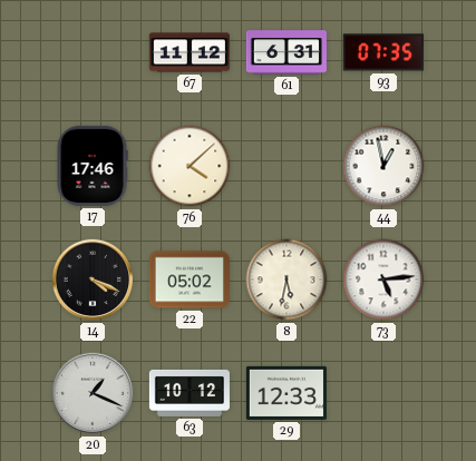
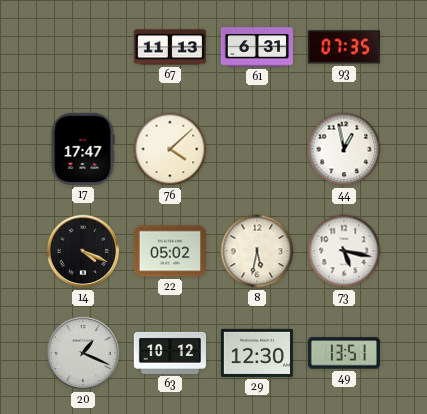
67: 11:12 -> 11:13
17: 17:46 -> 17:47
73: 5:14 -> 5:17
29: 12:33 -> 12:30
49: none -> 13:51
